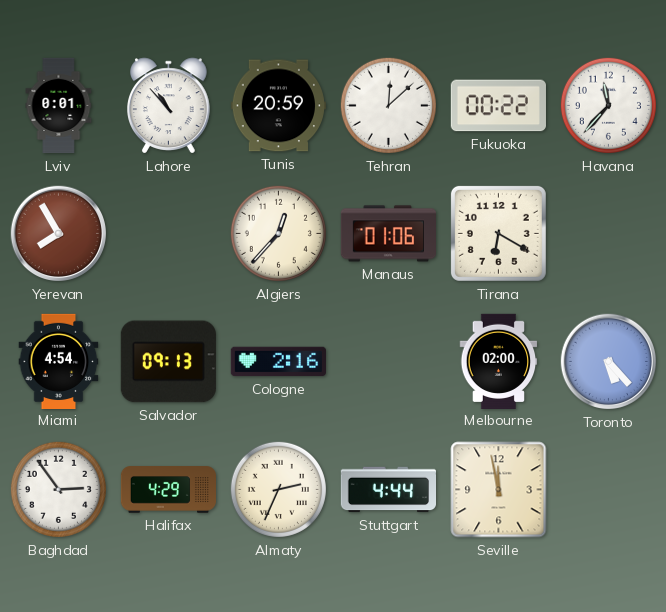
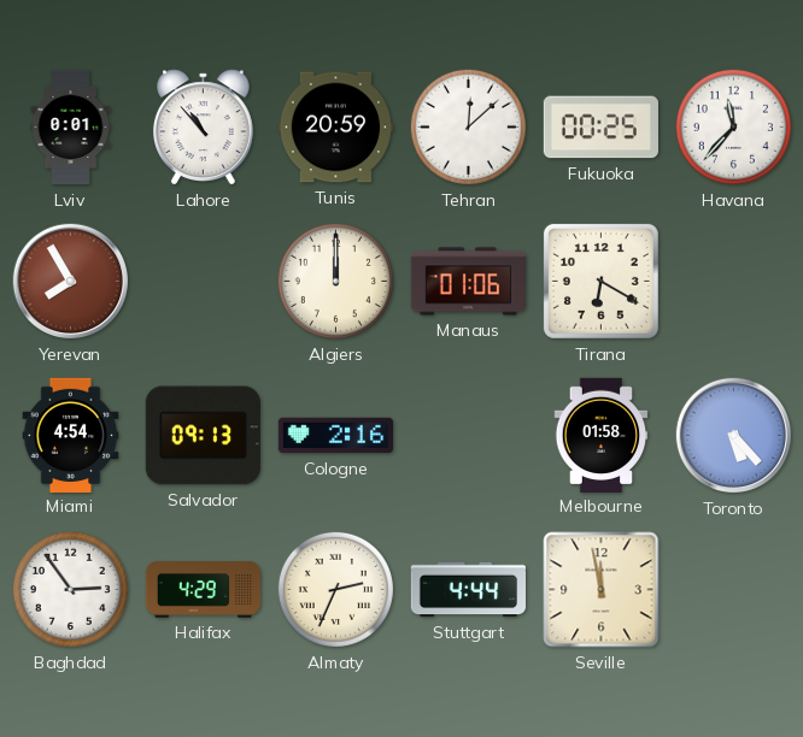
Fukuoka: 00:22 -> 00:25
Algiers: 12:37 -> 12:00
Melbourne: 02:00 -> 01:58
